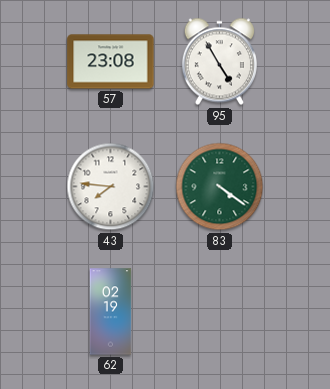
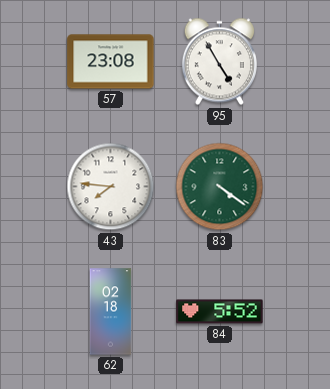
62: 02:19 -> 02:18
84: none -> 5:52
